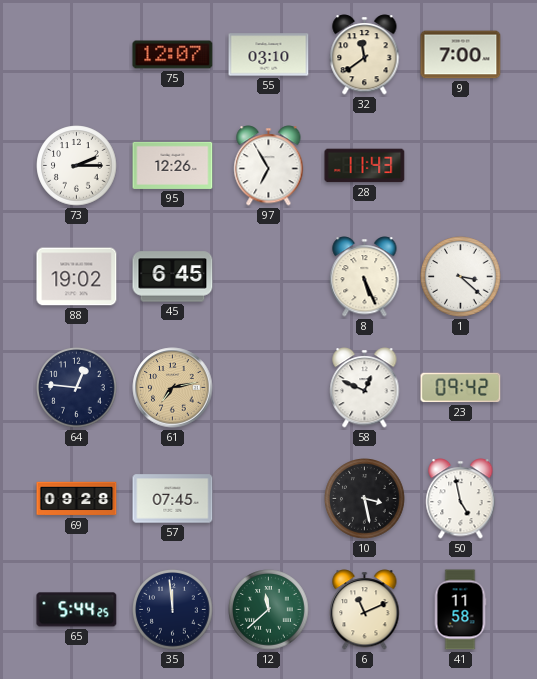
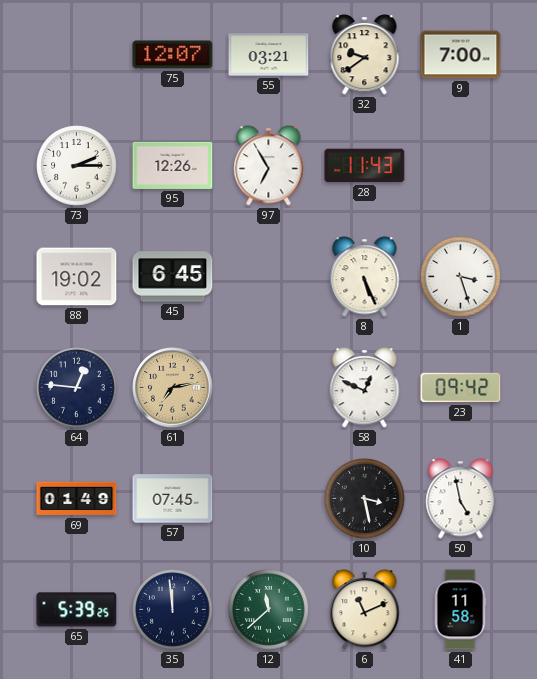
55: 03:10 -> 03:21
32: 11:39 -> 9:39
1: 3:22 -> 3:27
69: 09:28 -> 01:49
65: 5:44 -> 5:39
